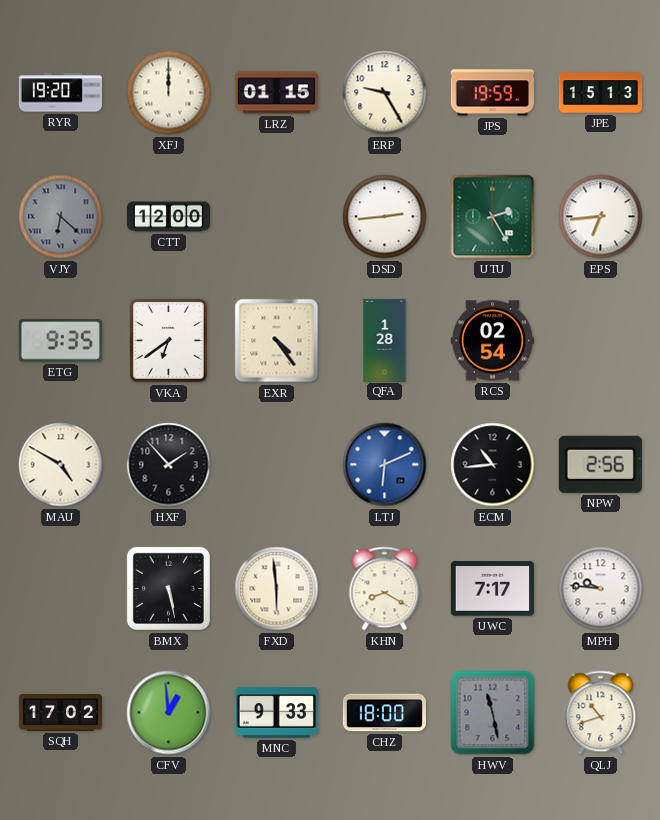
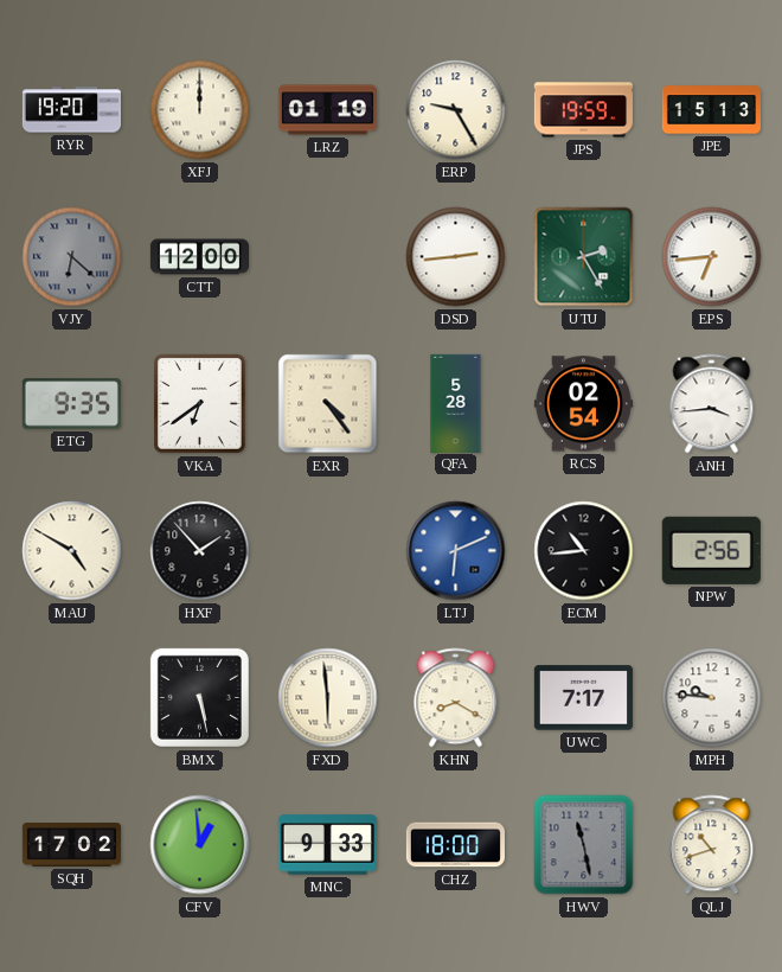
LRZ: 01:15 -> 01:19
QFA: 1:28 -> 5:28
ANH: none -> 3:44
